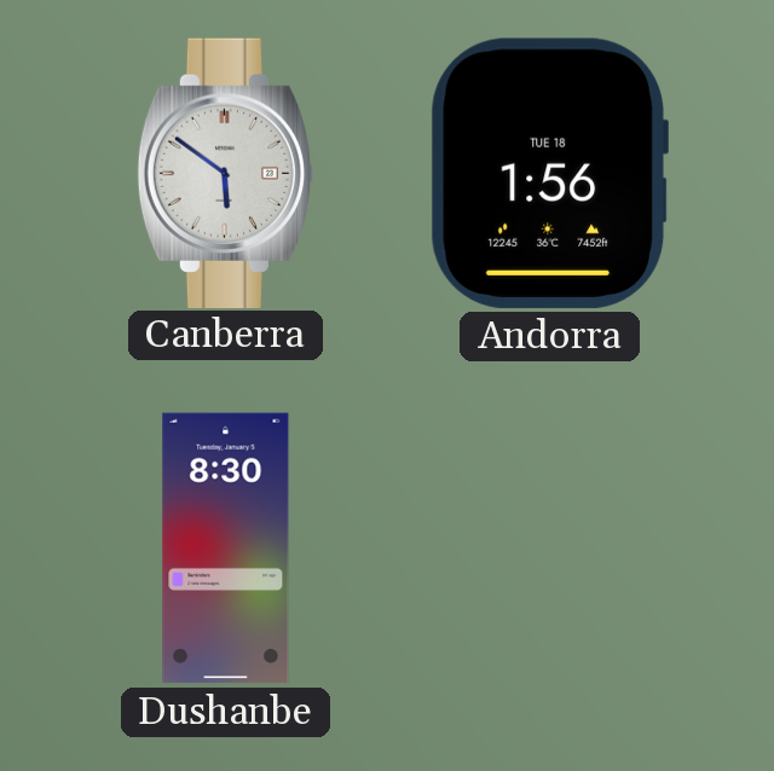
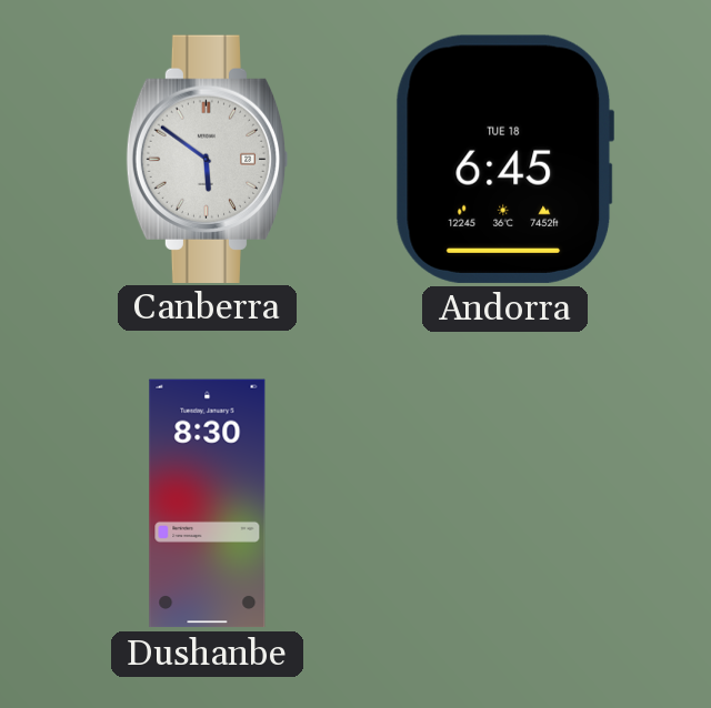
Andorra: 1:56 -> 6:45
